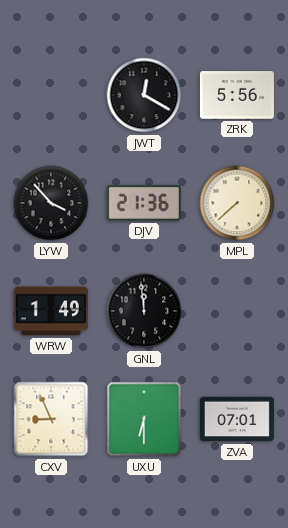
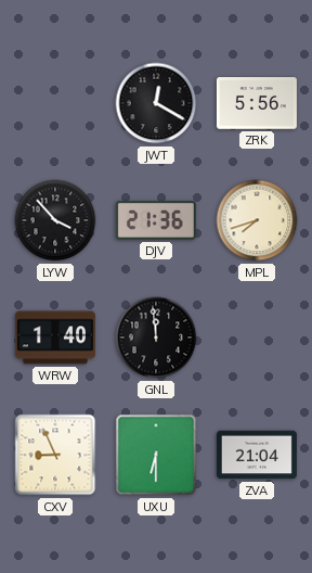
MPL: 7:38 -> 7:42
WRW: 1:49 -> 1:40
ZVA: 07:01 -> 21:04
